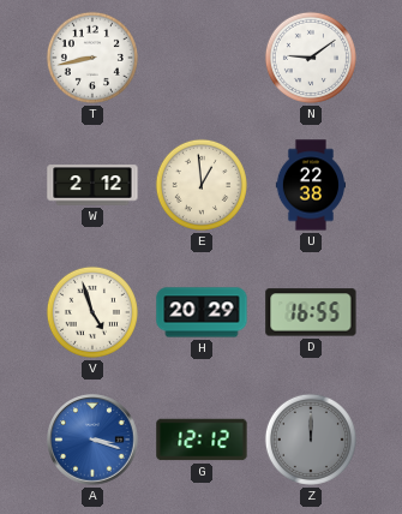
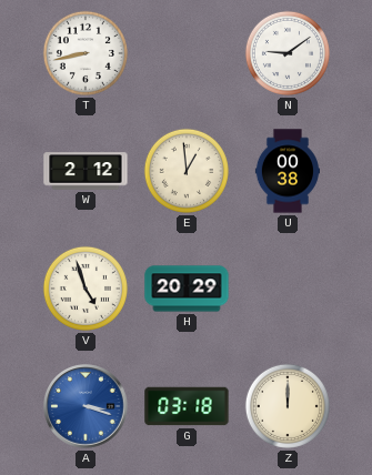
U: 22:38 -> 00:38
D: 16:55 -> none
G: 12:12 -> 03:18
Z dial: grey -> cream
